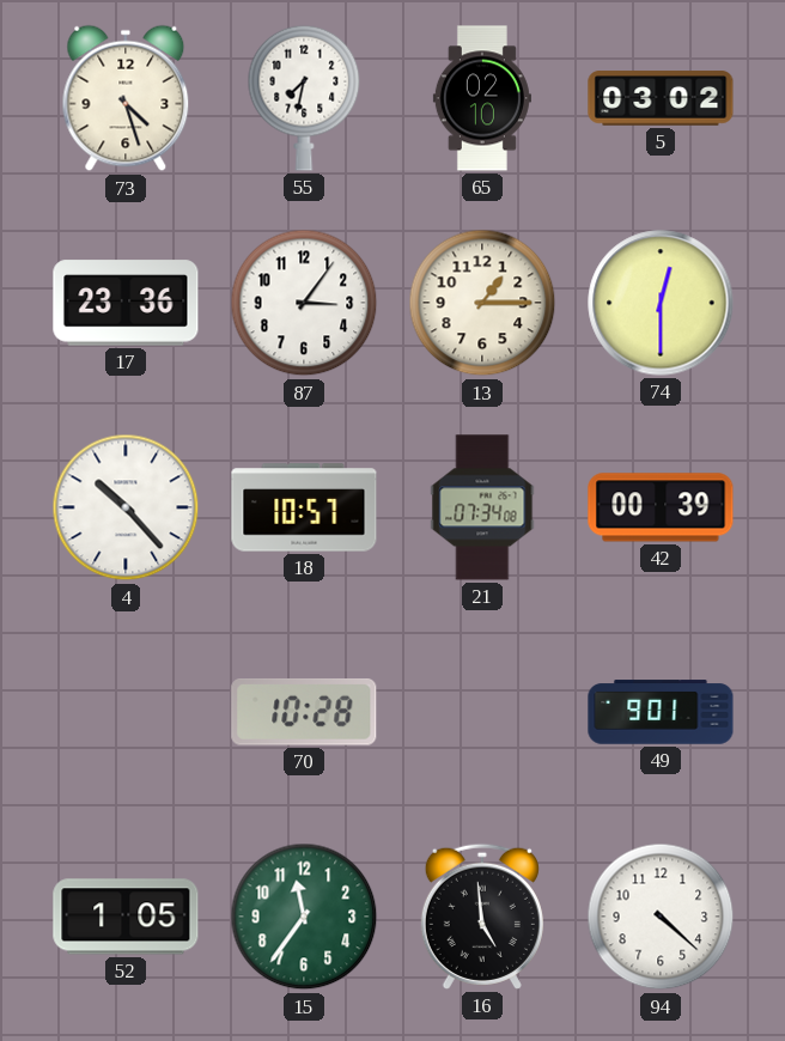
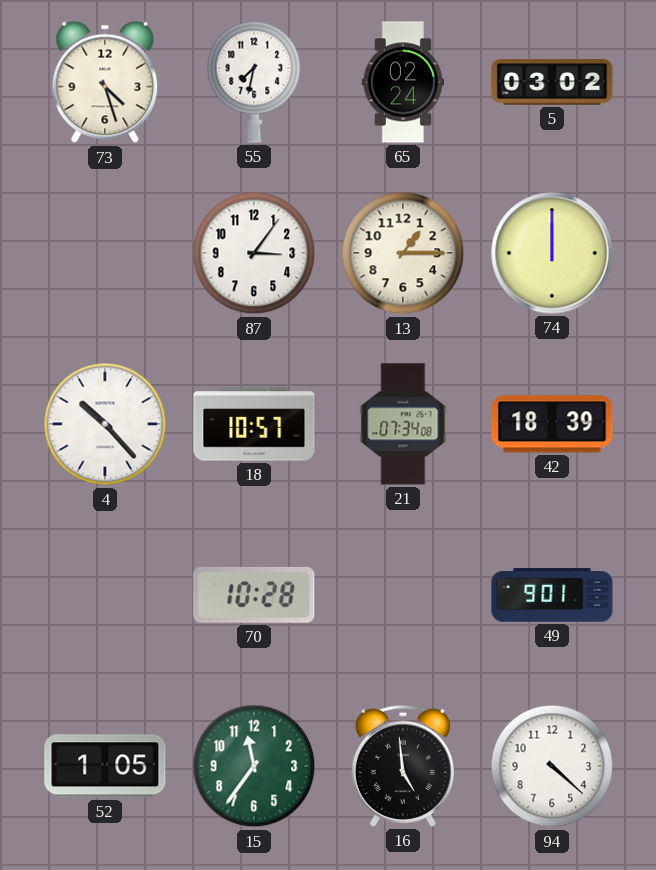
65: 02:10 -> 02:24
17: 23:36 -> none
74: 12:30 -> 12:00
42: 00:39 -> 18:39
